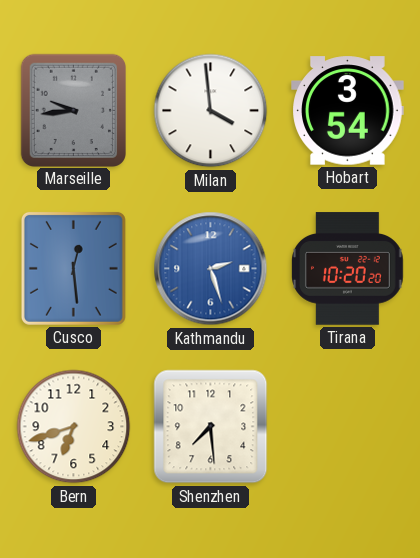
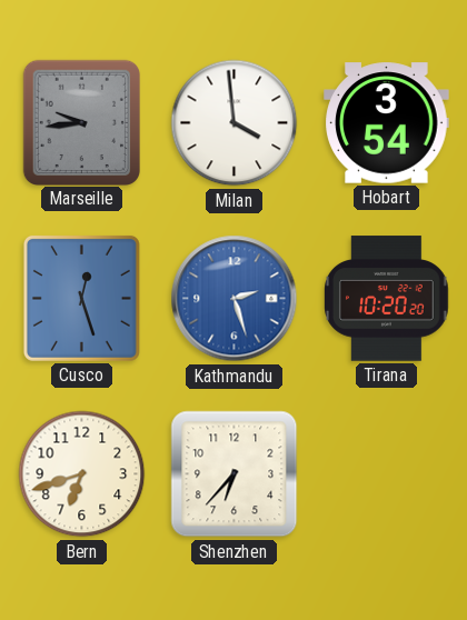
Cusco: 12:29 -> 12:27
Shenzhen: 7:29 -> 6:37
